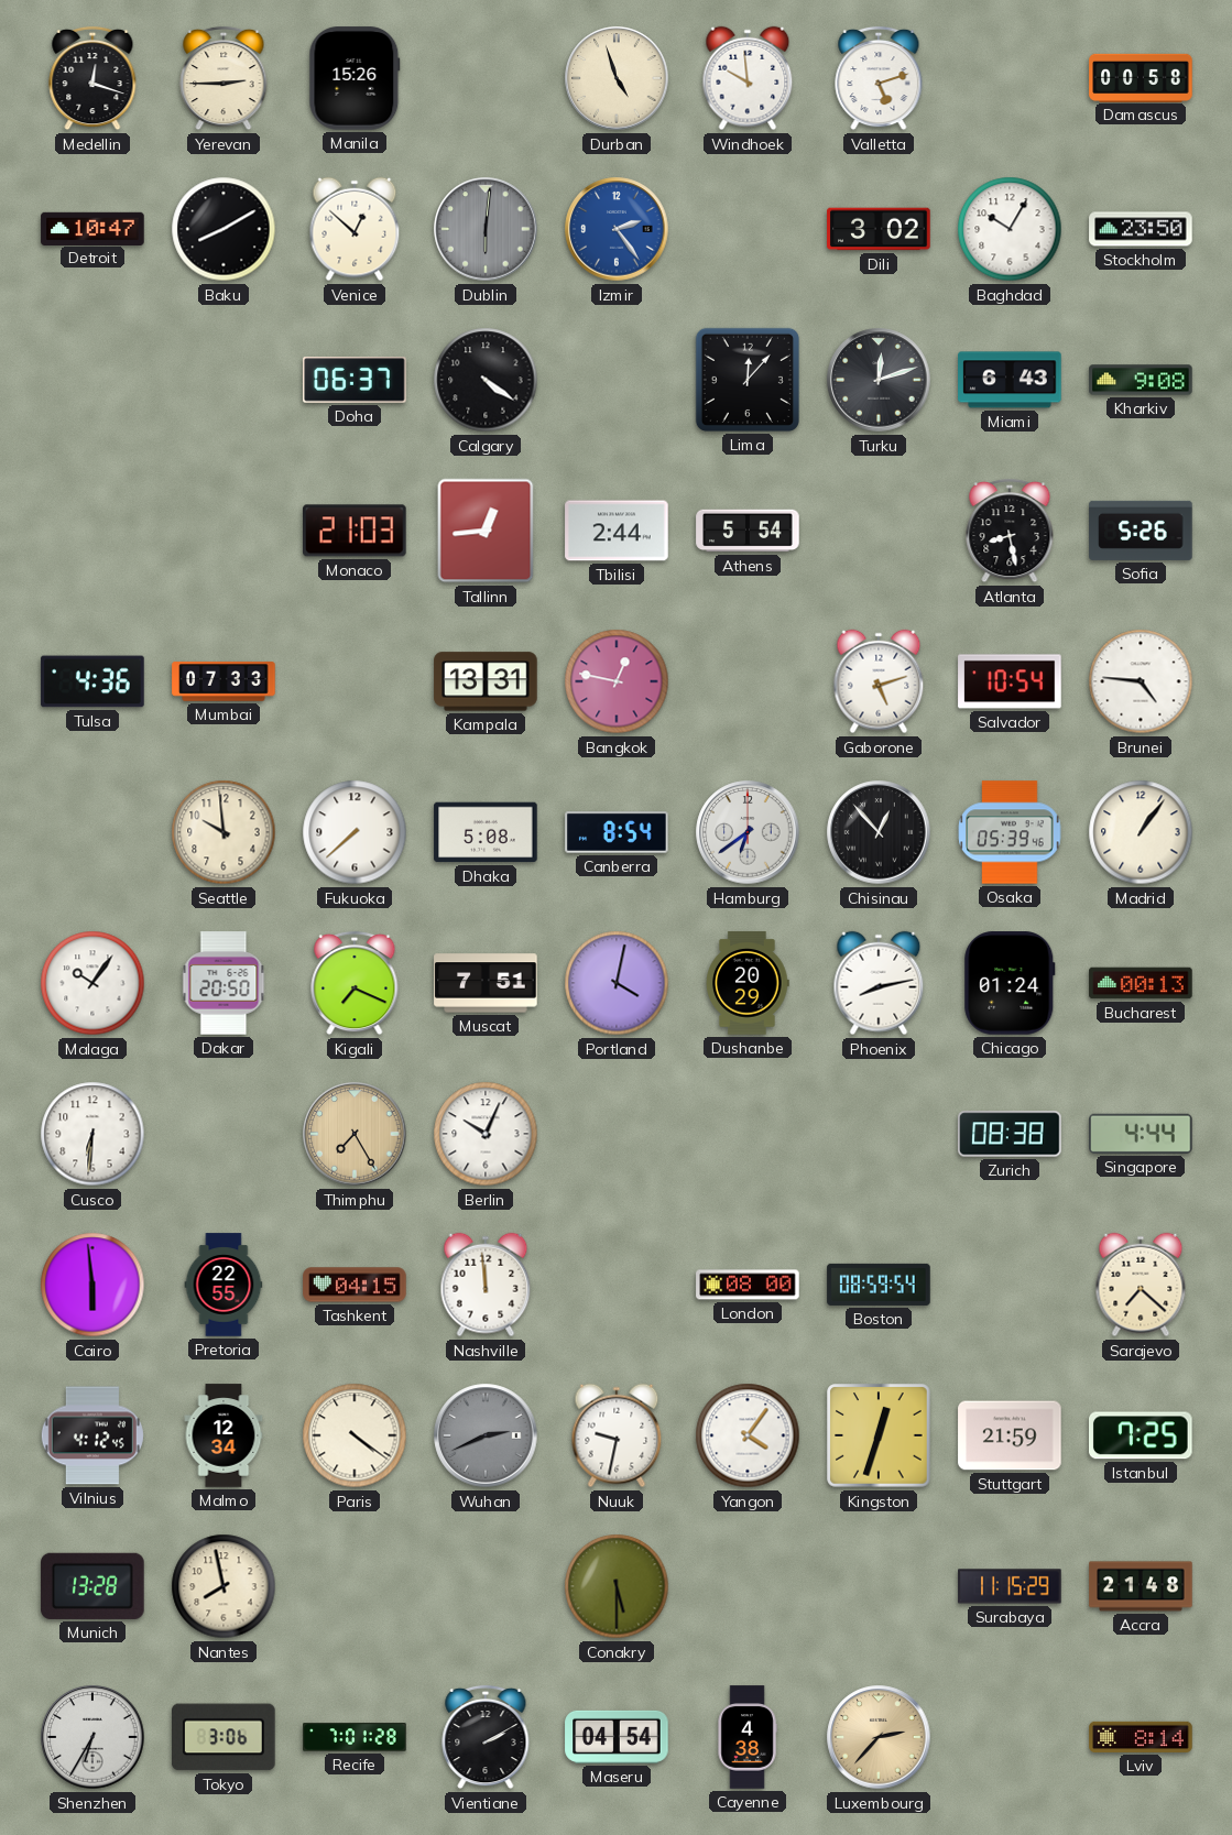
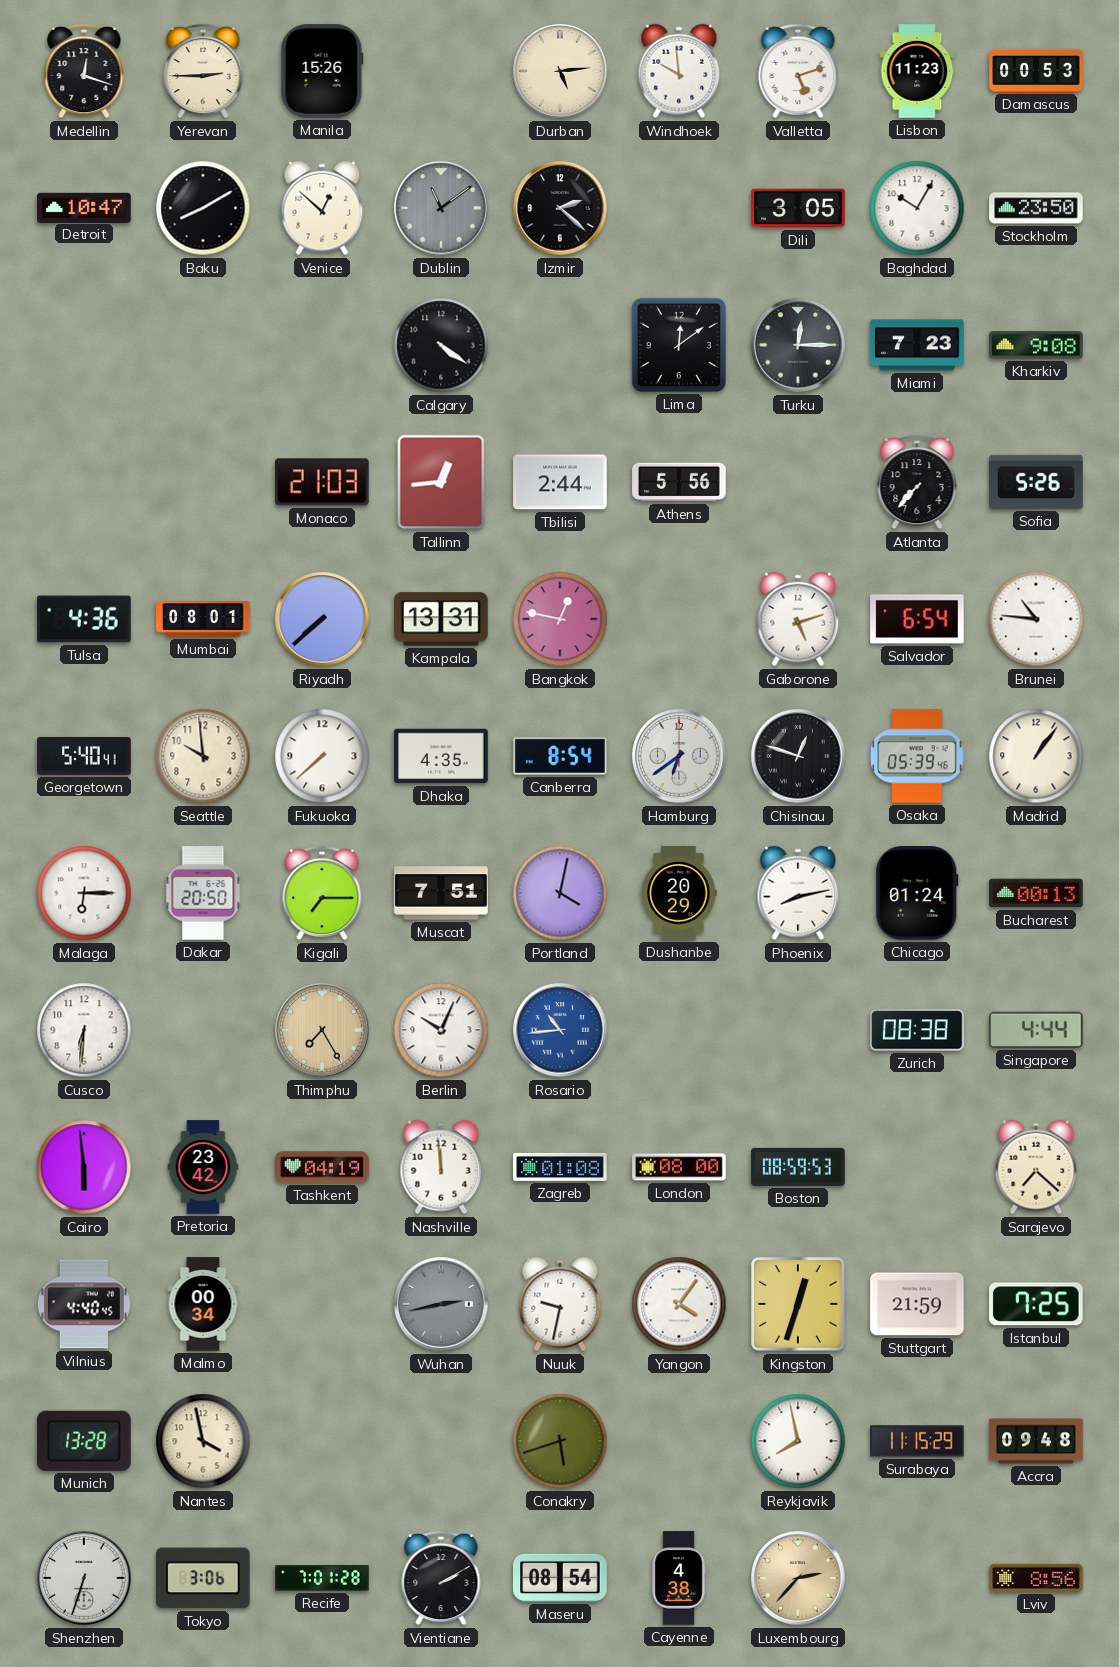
Durban: 4:57 -> 5:14
Lisbon: none -> 11:23
Damascus: 00:58 -> 00:53
Dublin: 6:01 -> 11:09
Izmir: 2:24 -> 2:22
Izmir dial: blue -> black
Dili: 3:02 -> 3:05
Doha: 06:37 -> none
Lima: 12:07 -> 12:09
Turku: 12:12 -> 12:15
Miami: 6:43 -> 7:23
Athens: 5:54 -> 5:56
Atlanta: 8:28 -> 7:37
Mumbai: 07:33 -> 08:01
Riyadh: none -> 7:38
Salvador: 10:54 -> 6:54
Brunei: 4:46 -> 10:46
Georgetown: none -> 5:40
Dhaka: 5:08 -> 4:35
Chisinau: 12:53 -> 12:48
Malaga: 10:06 -> 6:15
Kigali: 7:19 -> 7:15
Rosario: none -> 10:44
Pretoria: 22:55 -> 23:42
Tashkent: 04:15 -> 04:19
Zagreb: none -> 01:08
Boston: 08:59:54 -> 08:59:53
Vilnius: 4:12 -> 4:40
Malmo: 12:34 -> 00:34
Paris: 4:21 -> none
Wuhan: 2:41 -> 2:43
Nantes: 7:58 -> 3:58
Conakry: 5:30 -> 5:42
Reykjavik: none -> 7:58
Accra: 21:48 -> 09:48
Shenzhen: 6:35 -> 6:33
Maseru: 04:54 -> 08:54
Lviv: 8:14 -> 8:56
